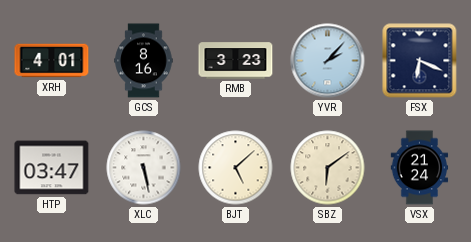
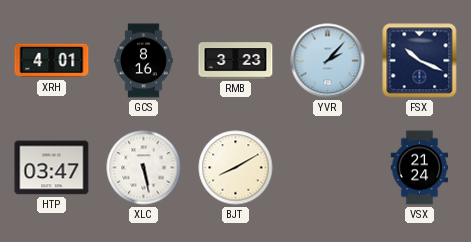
FSX: 6:19 -> 10:19
BJT: 5:08 -> 8:10
SBZ: 6:09 -> none
